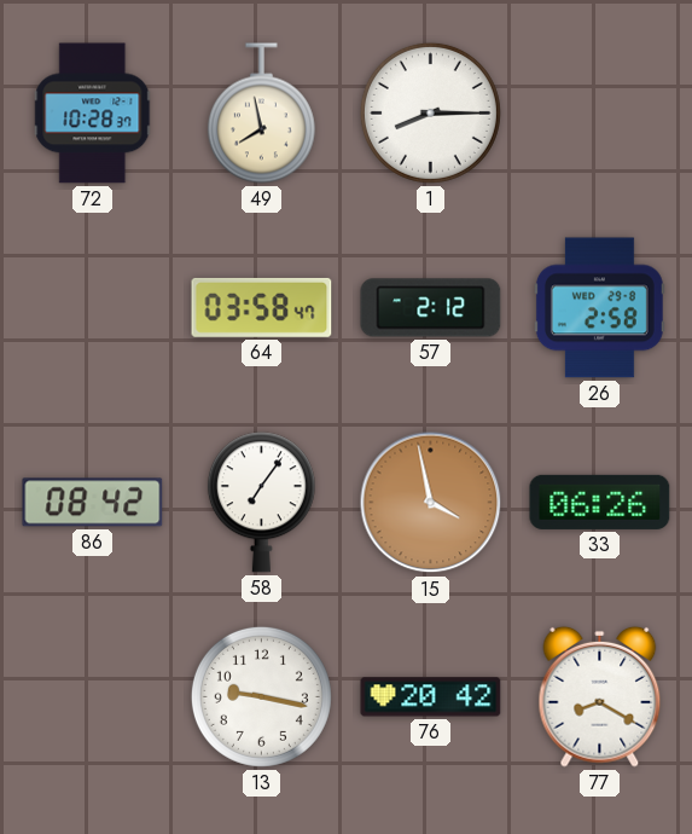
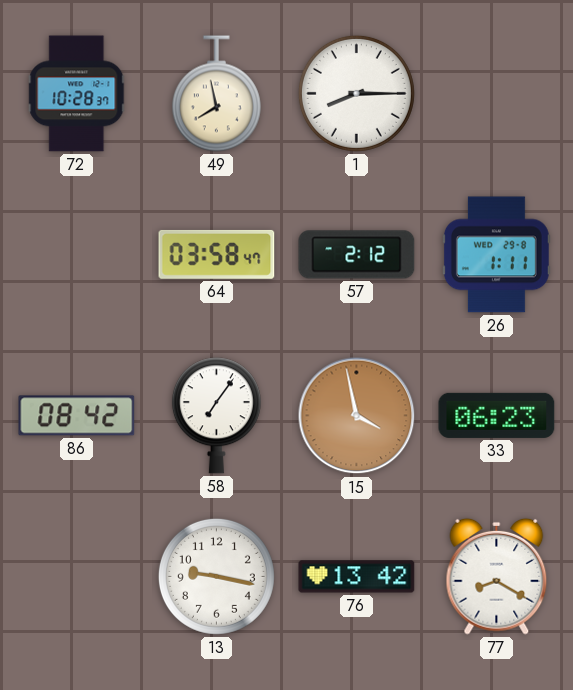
26: 2:58 -> 1:11
33: 06:26 -> 06:23
76: 20:42 -> 13:42
